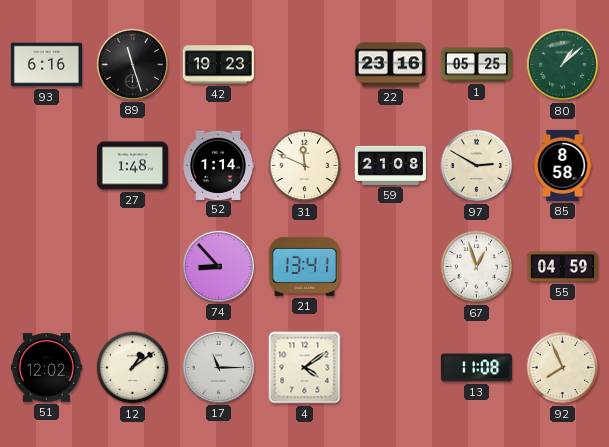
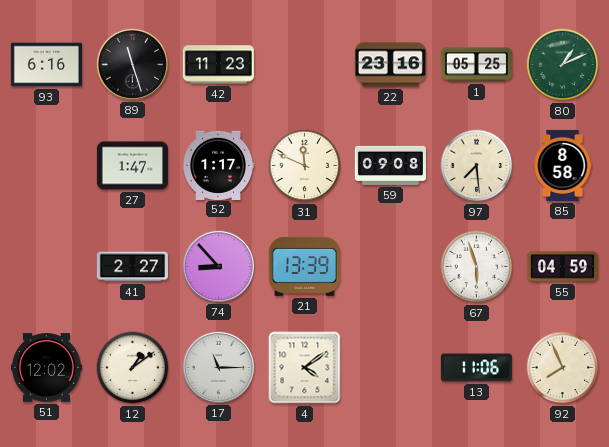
42: 19:23 -> 11:23
80: 1:08 -> 1:11
27: 1:48 -> 1:47
52: 1:14 -> 1:17
59: 21:08 -> 09:08
97: 2:50 -> 7:29
41: none -> 2:27
21: 13:41 -> 13:39
67: 12:57 -> 5:57
13: 11:08 -> 11:06
